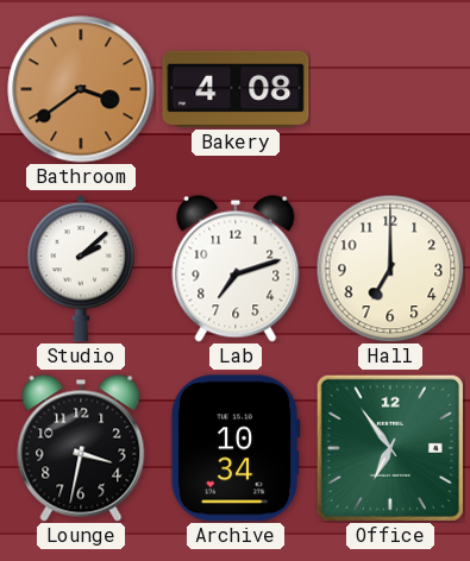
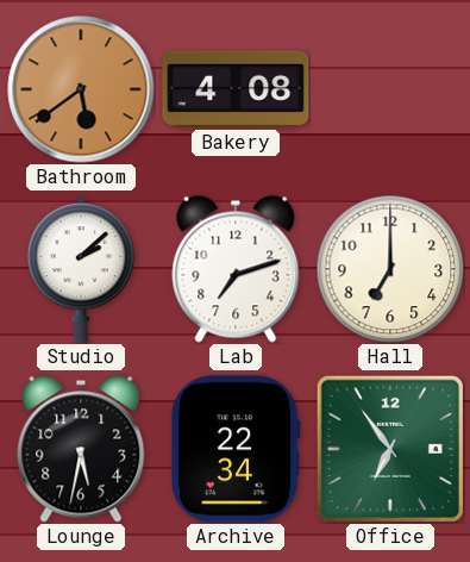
Bathroom: 3:39 -> 5:39
Lounge: 3:32 -> 5:32
Archive: 10:34 -> 22:34
